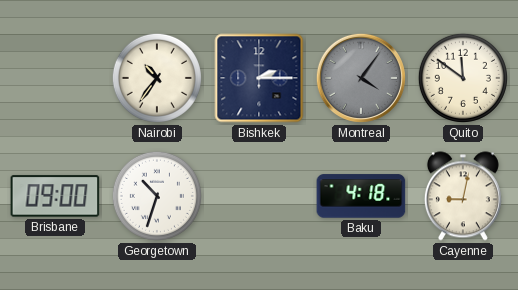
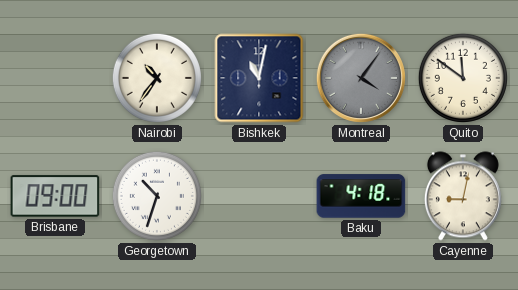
Bishkek: 2:15 -> 11:02
